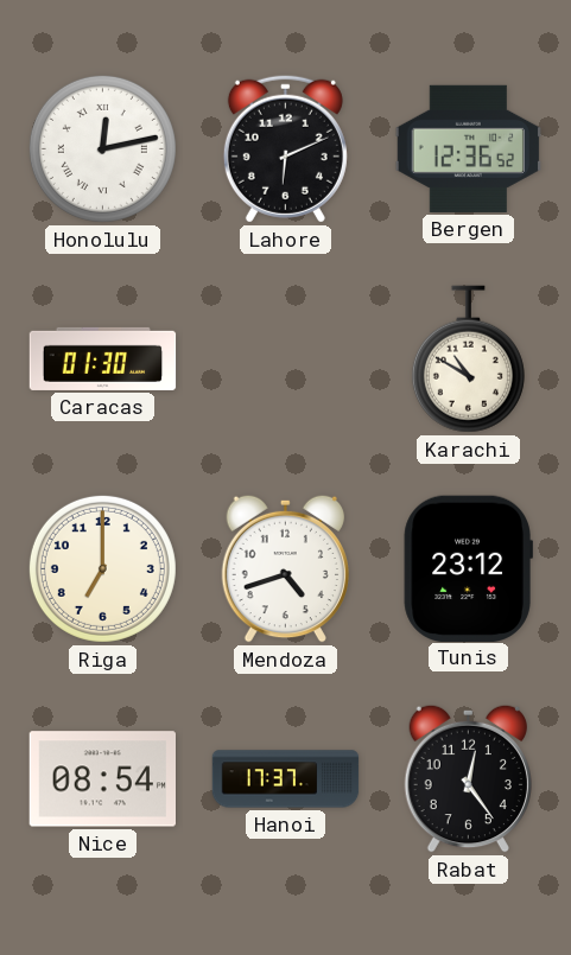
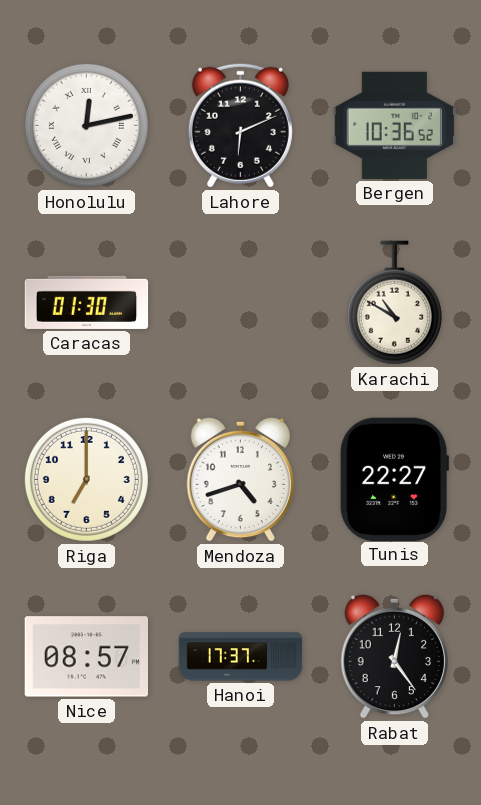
Bergen: 12:36 -> 10:36
Tunis: 23:12 -> 22:27
Nice: 08:54 -> 08:57
